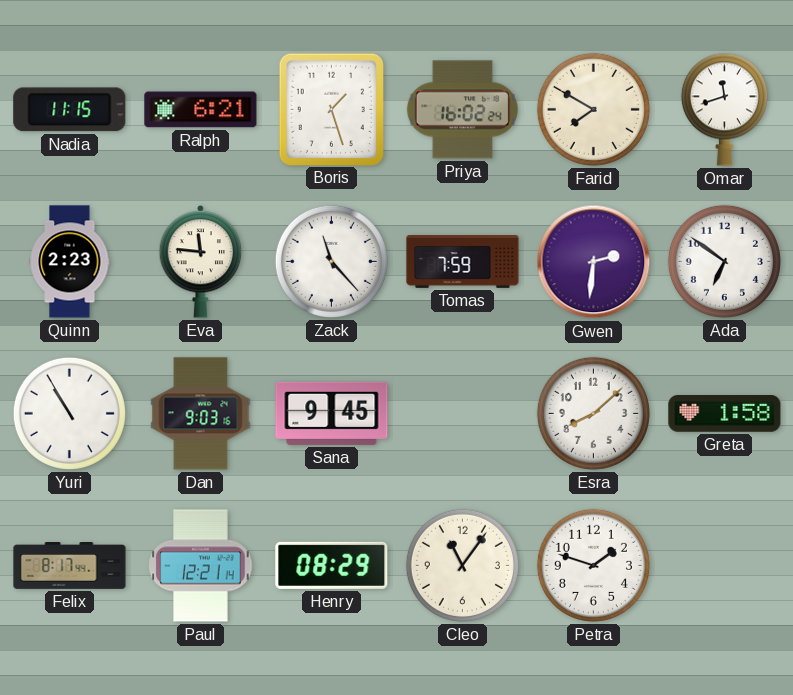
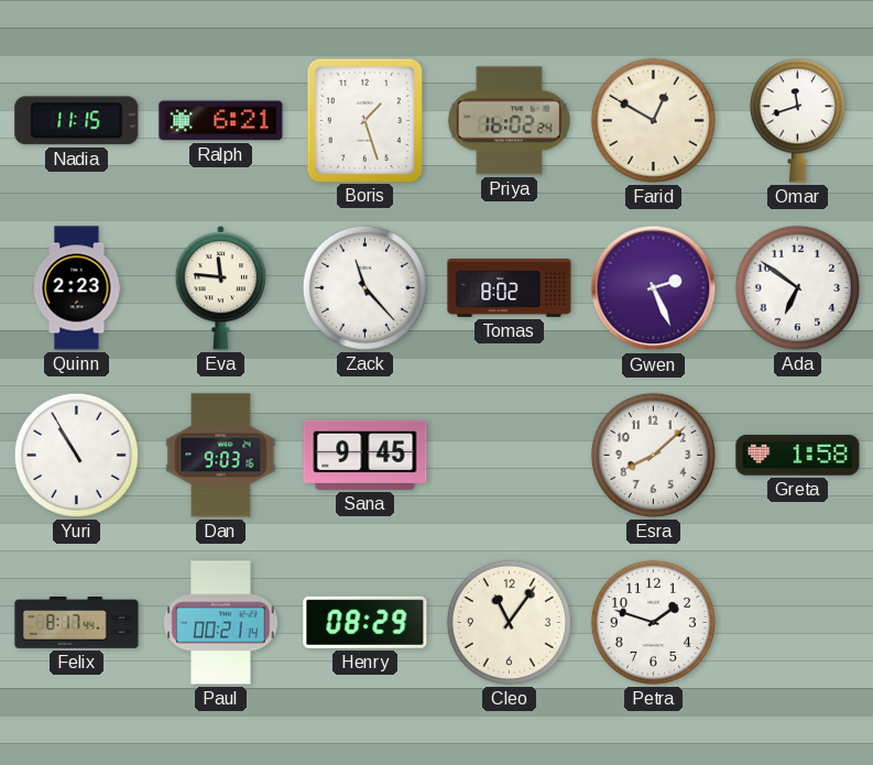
Farid: 7:50 -> 12:50
Tomas: 7:59 -> 8:02
Gwen: 2:31 -> 2:26
Paul: 12:21 -> 00:21
